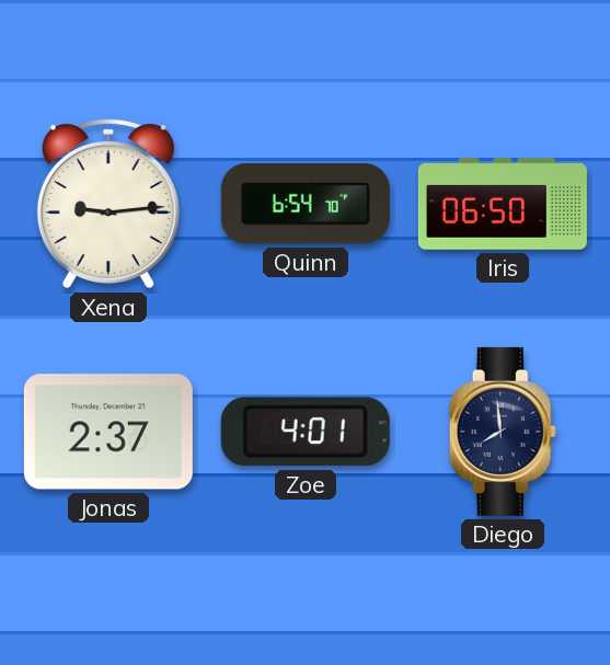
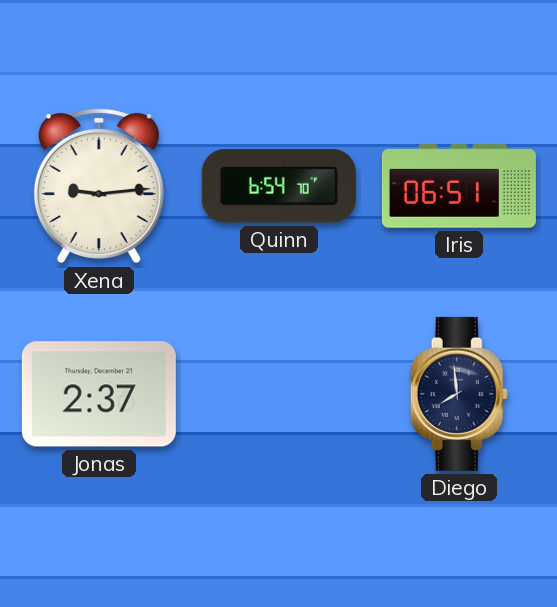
Iris: 06:50 -> 06:51
Zoe: 4:01 -> none
